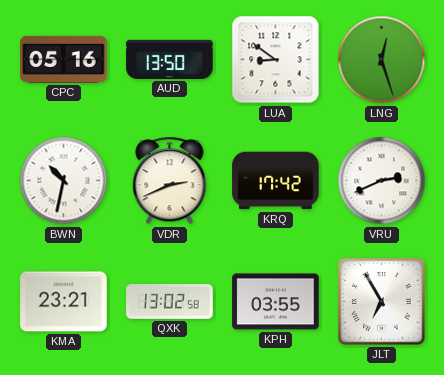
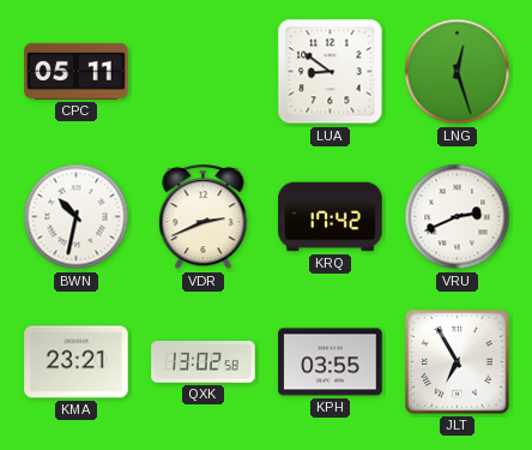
CPC: 05:16 -> 05:11
AUD: 13:50 -> none
